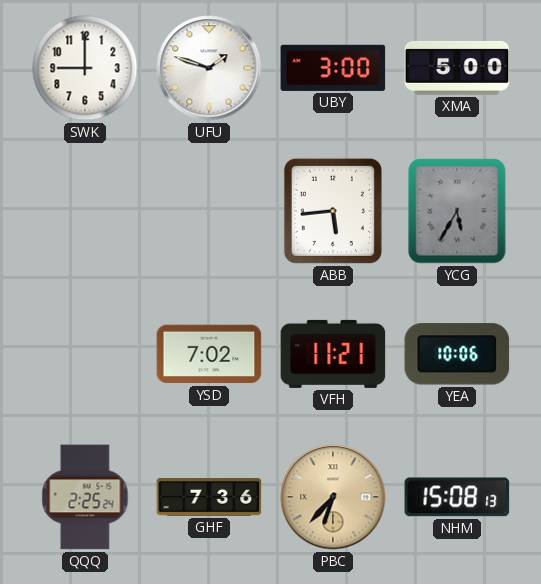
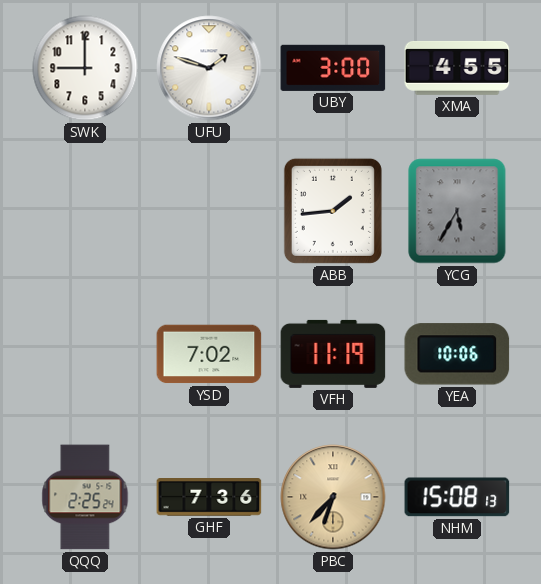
XMA: 5:00 -> 4:55
ABB: 5:44 -> 1:44
VFH: 11:21 -> 11:19
